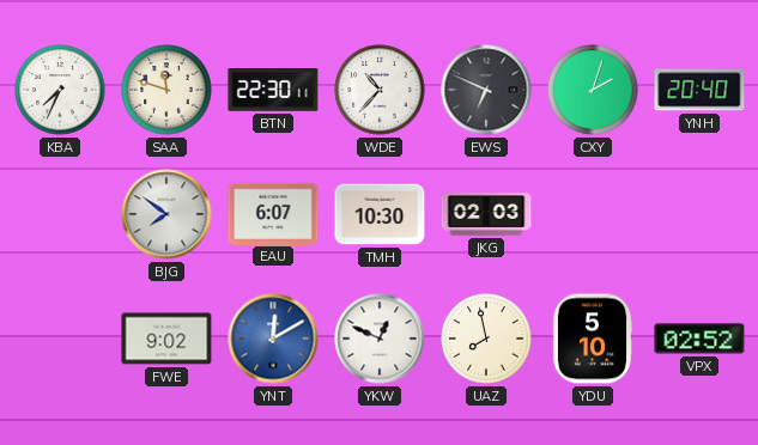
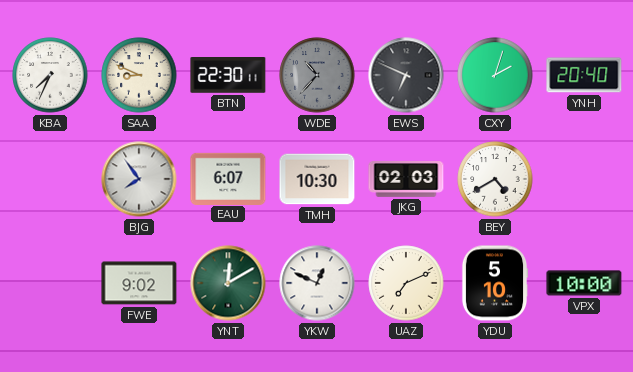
SAA: 11:48 -> 8:49
WDE dial: white -> grey
BJG: 7:51 -> 7:54
BEY: none -> 4:40
YNT dial: blue -> green
UAZ: 7:58 -> 7:11
VPX: 02:52 -> 10:00
